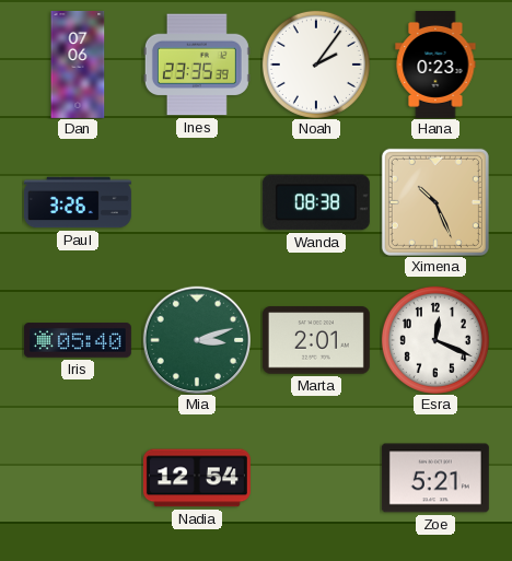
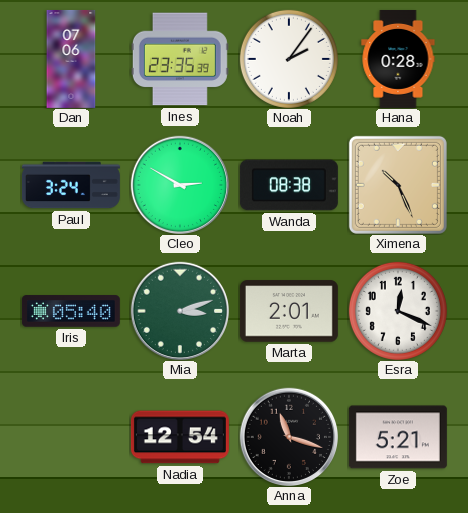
Hana: 0:23 -> 0:28
Paul: 3:26 -> 3:24
Cleo: none -> 2:50
Anna: none -> 11:18
